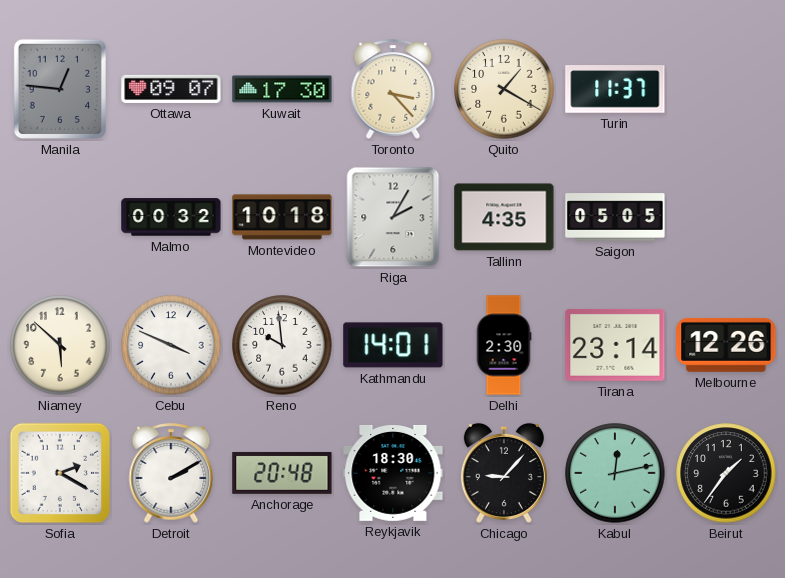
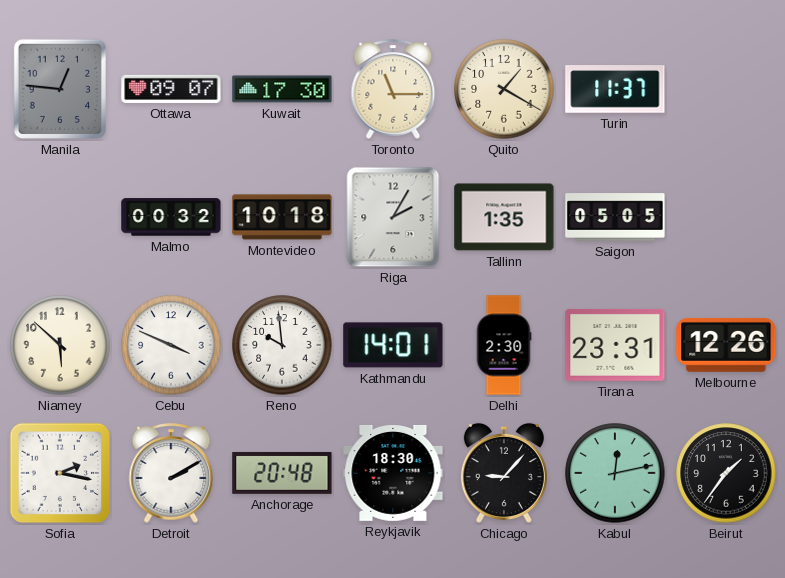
Toronto: 3:23 -> 11:15
Tallinn: 4:35 -> 1:35
Tirana: 23:14 -> 23:31
Sofia: 2:20 -> 2:17
